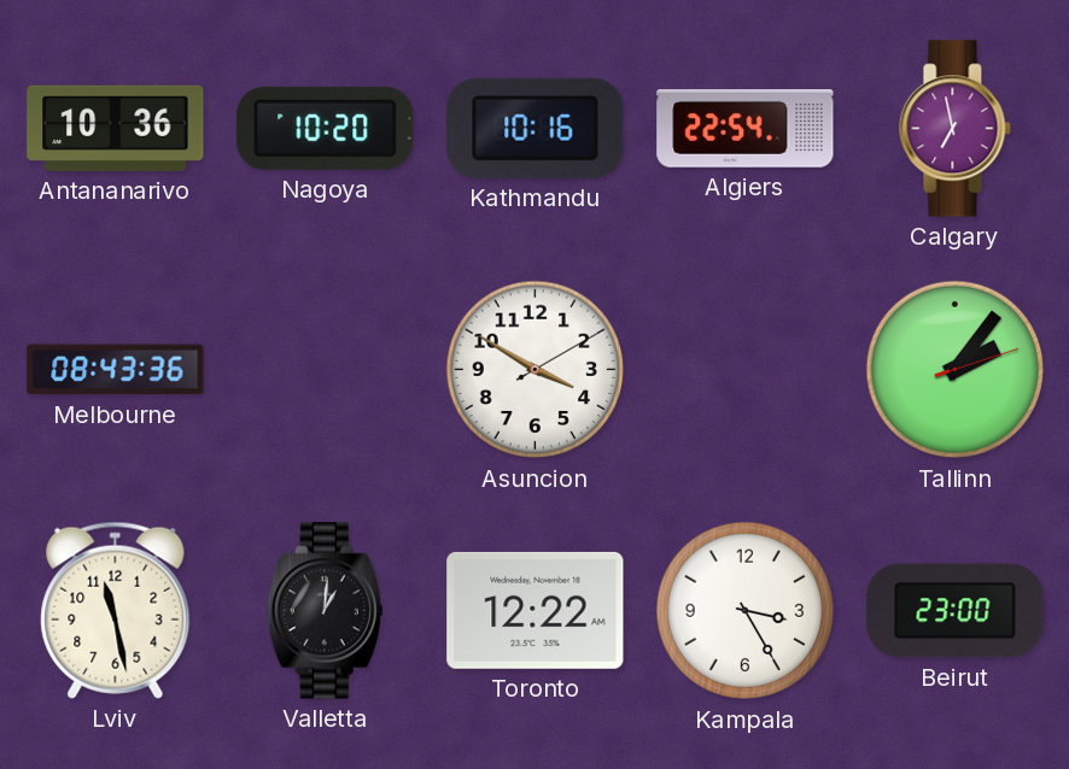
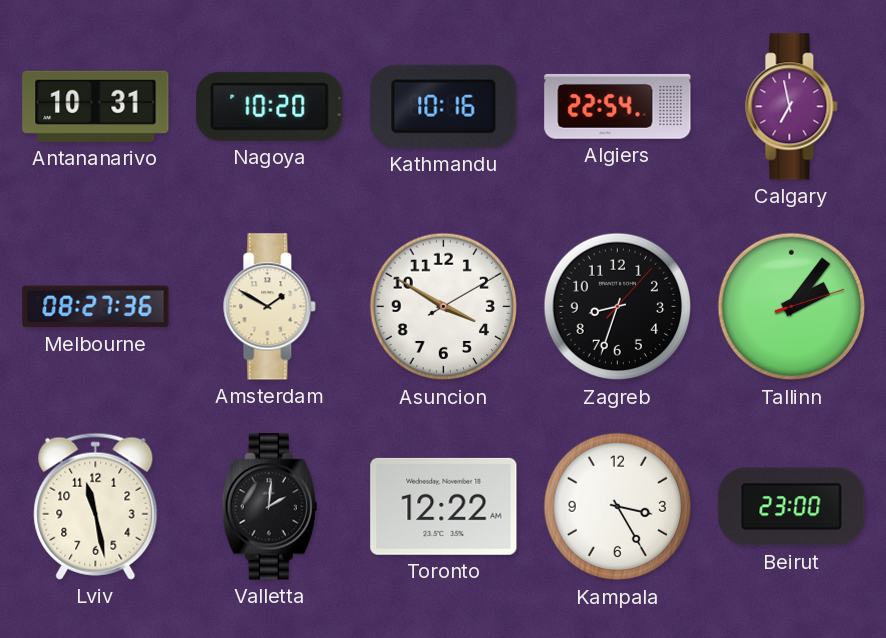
Antananarivo: 10:36 -> 10:31
Melbourne: 08:43 -> 08:27
Amsterdam: none -> 1:50
Zagreb: none -> 8:33
Valletta: 1:01 -> 2:01
